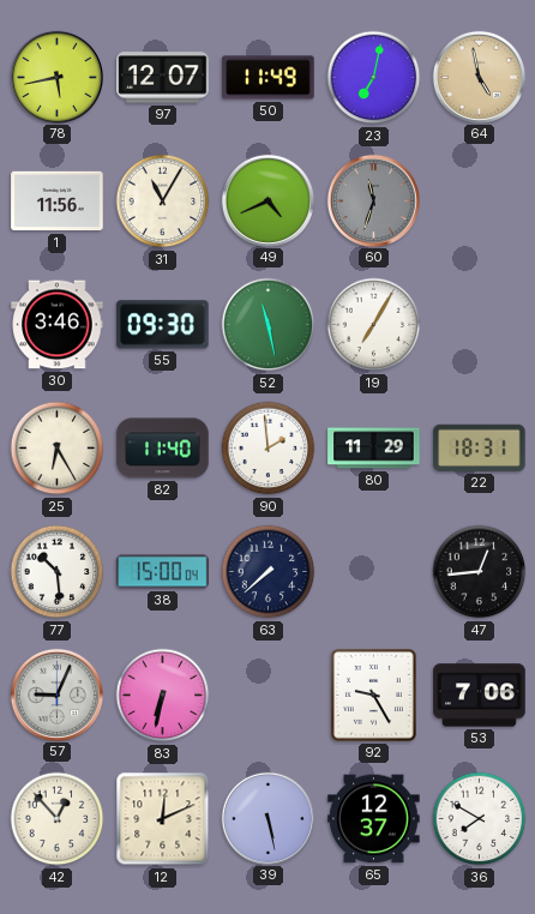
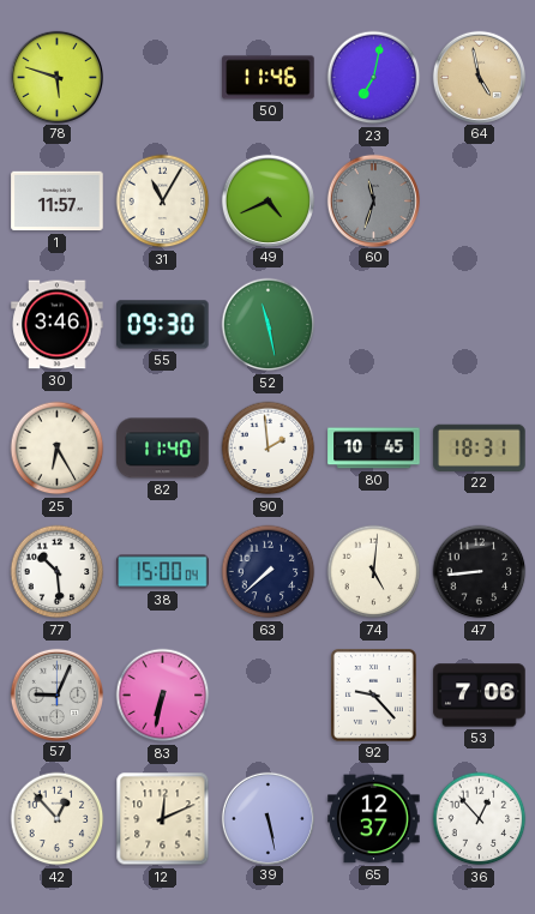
78: 5:43 -> 5:48
97: 12:07 -> none
50: 11:49 -> 11:46
1: 11:56 -> 11:57
19: 7:05 -> none
80: 11:29 -> 10:45
74: none -> 5:01
47: 12:44 -> 8:44
92: 9:25 -> 9:23
36: 7:50 -> 12:53
